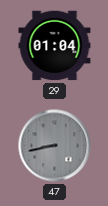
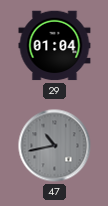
47: 8:43 -> 10:43
